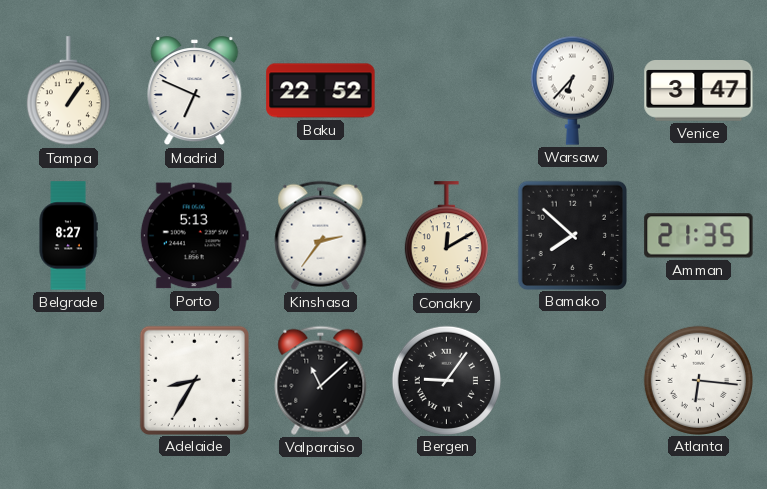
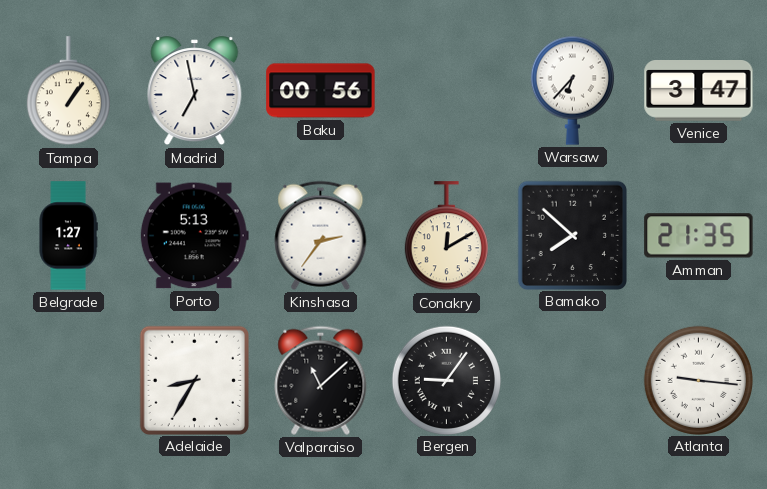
Madrid: 6:49 -> 6:58
Baku: 22:52 -> 00:56
Belgrade: 8:27 -> 1:27
Atlanta: 6:16 -> 9:16
